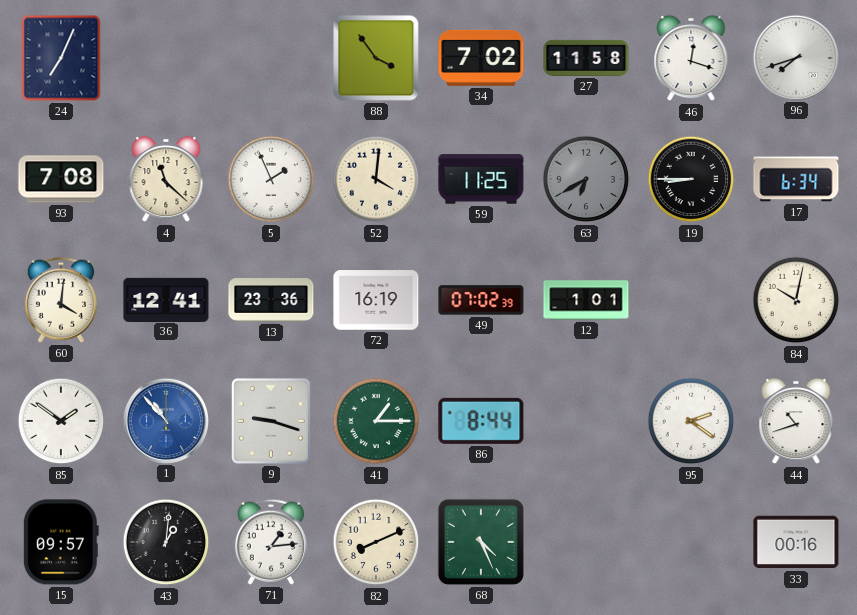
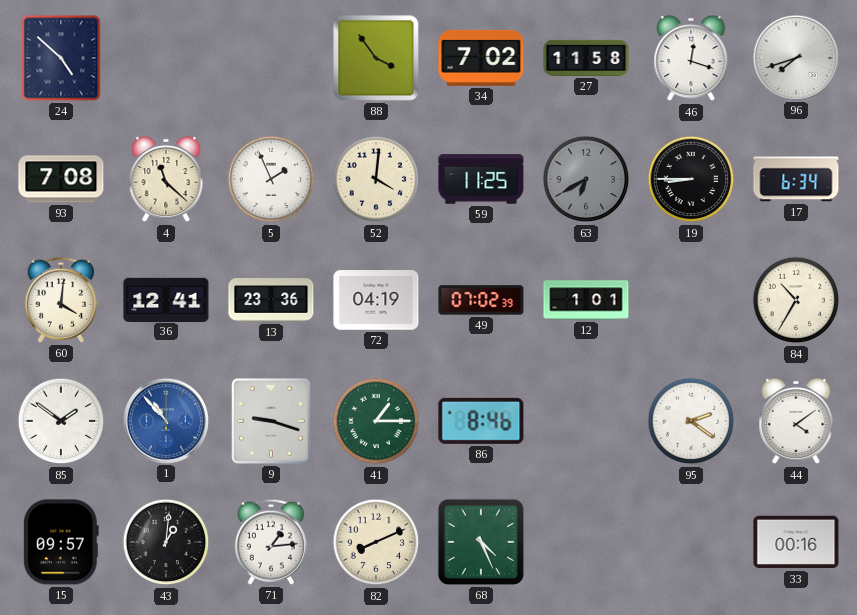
24: 7:04 -> 4:52
72: 16:19 -> 04:19
84: 10:02 -> 10:35
86: 8:44 -> 8:46
44: 10:42 -> 4:09
